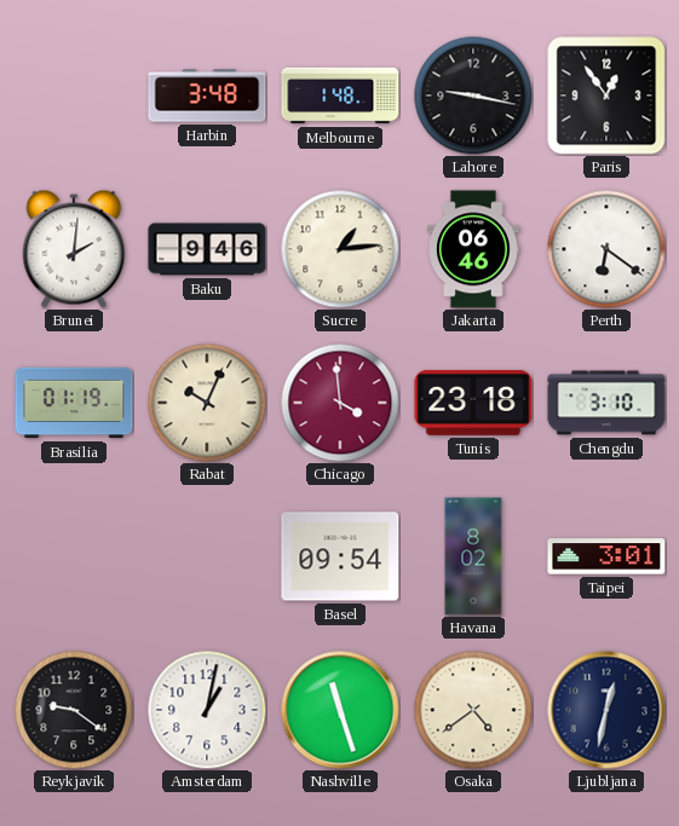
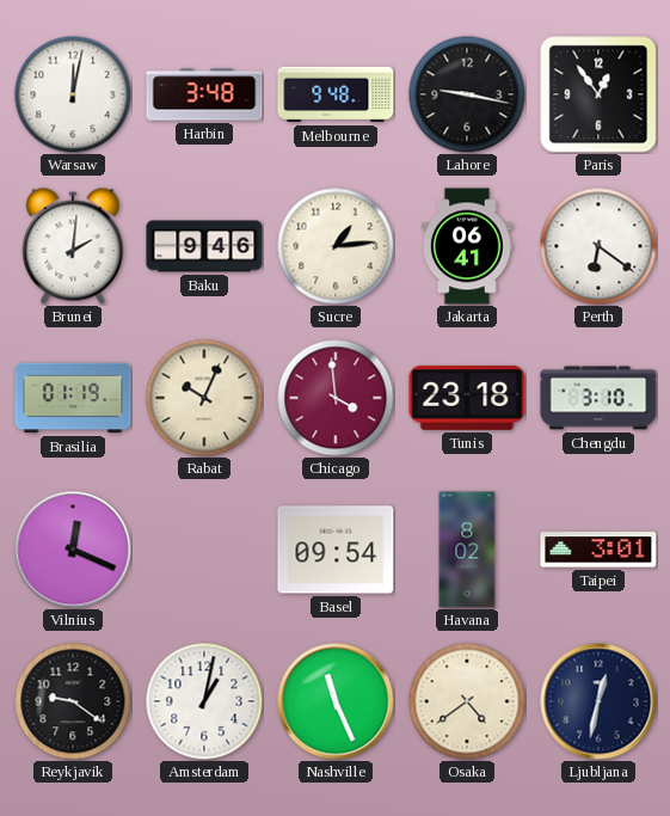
Warsaw: none -> 12:02
Melbourne: 1:48 -> 9:48
Jakarta: 06:46 -> 06:41
Vilnius: none -> 12:19
Nashville: 11:27 -> 11:26
